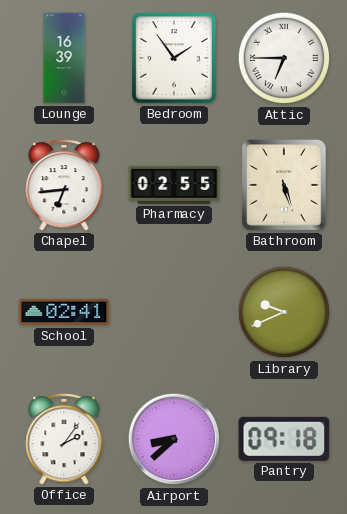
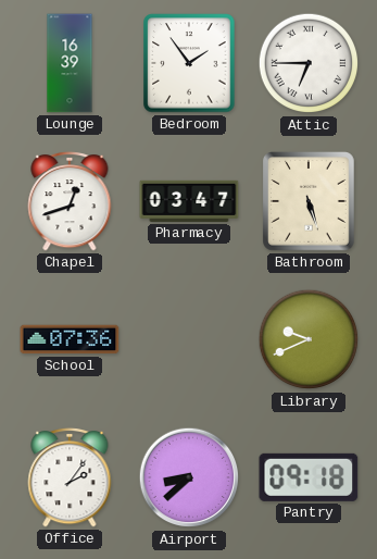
Chapel: 6:44 -> 12:42
Pharmacy: 02:55 -> 03:47
School: 02:41 -> 07:36
